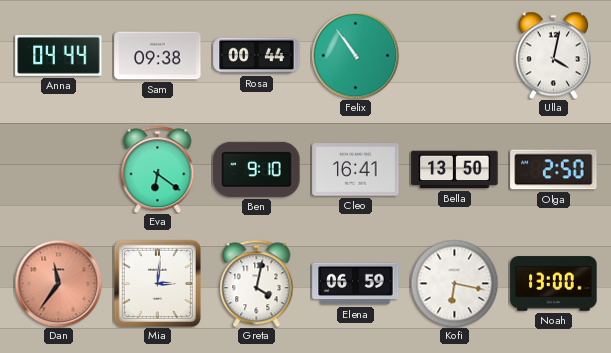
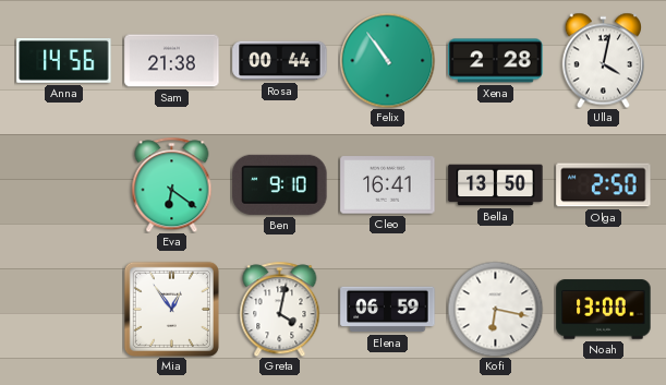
Anna: 04:44 -> 14:56
Sam: 09:38 -> 21:38
Xena: none -> 2:28
Dan: 11:36 -> none
Mia: 3:01 -> 12:54
